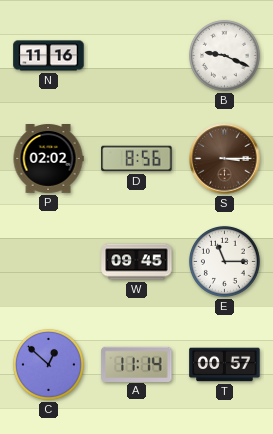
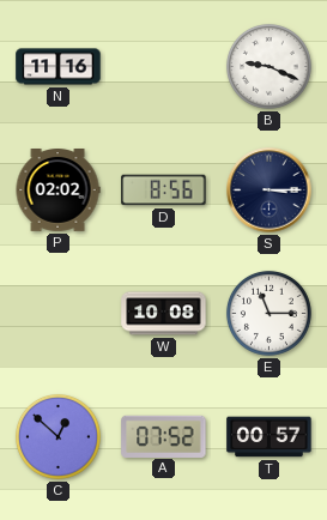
S dial: brown -> navy
W: 09:45 -> 10:08
A: 11:14 -> 07:52
